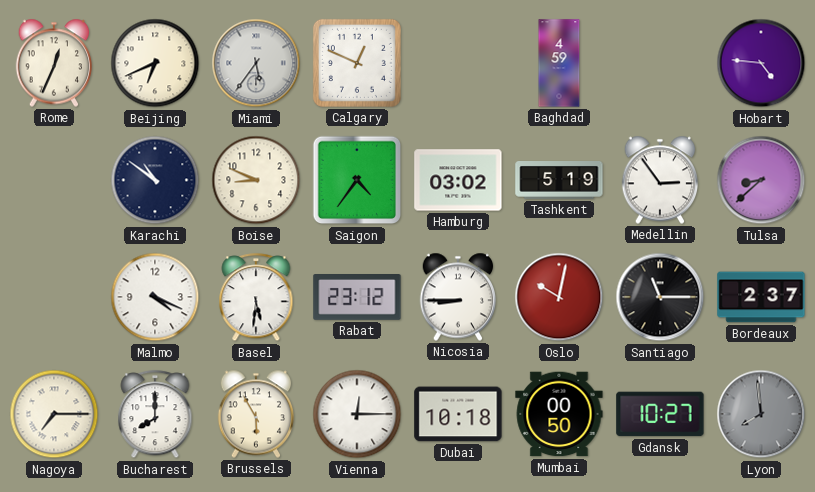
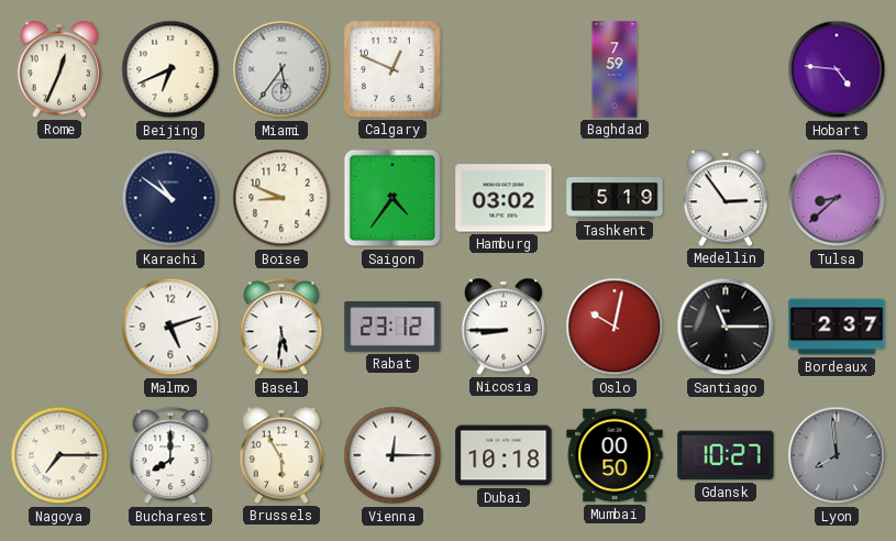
Baghdad: 4:59 -> 7:59
Malmo: 4:19 -> 5:12
